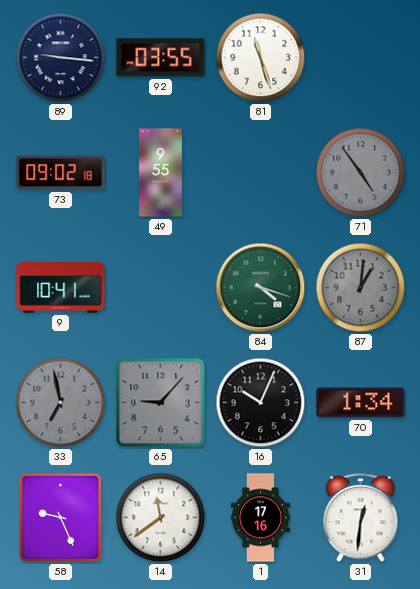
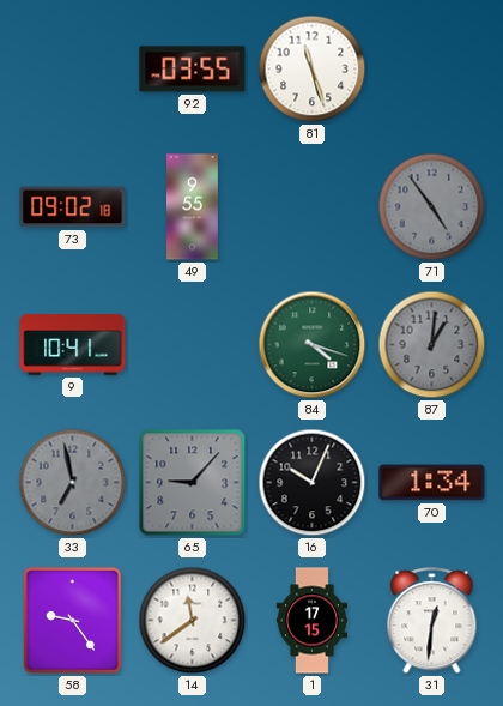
89: 9:16 -> none
58: 9:26 -> 9:24
1: 17:16 -> 17:15
